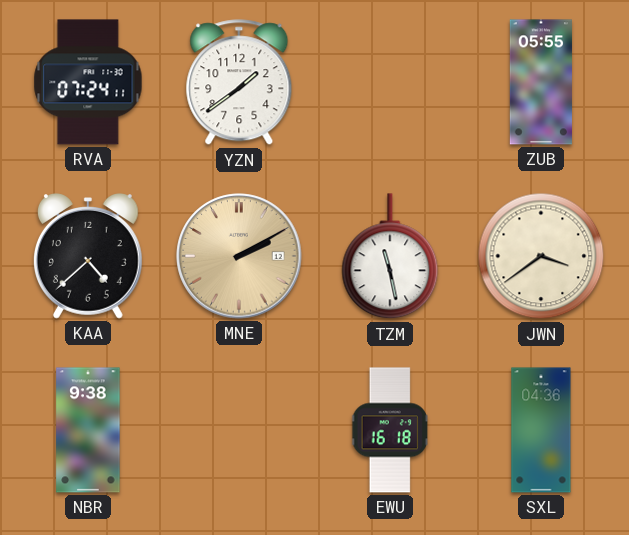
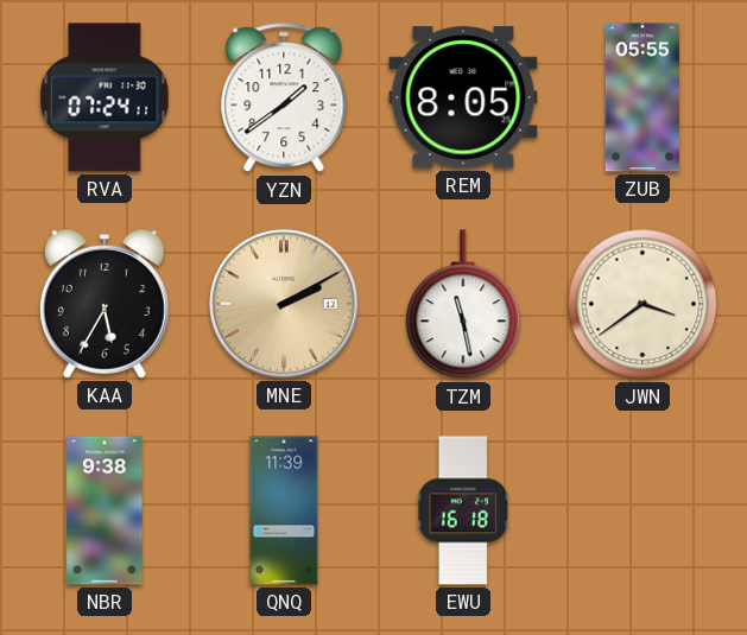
REM: none -> 8:05
KAA: 4:38 -> 5:35
QNQ: none -> 11:39
SXL: 04:36 -> none
